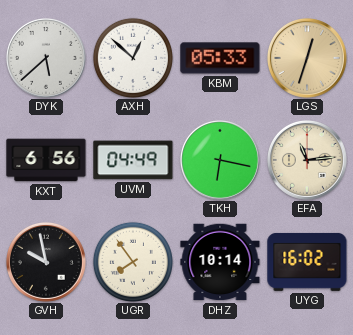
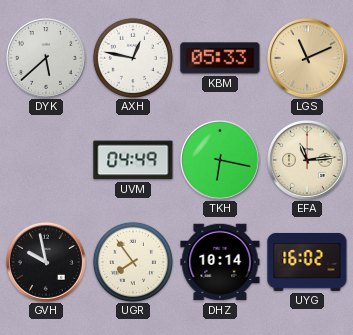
AXH: 12:52 -> 12:47
LGS: 12:33 -> 11:11
KXT: 6:56 -> none
